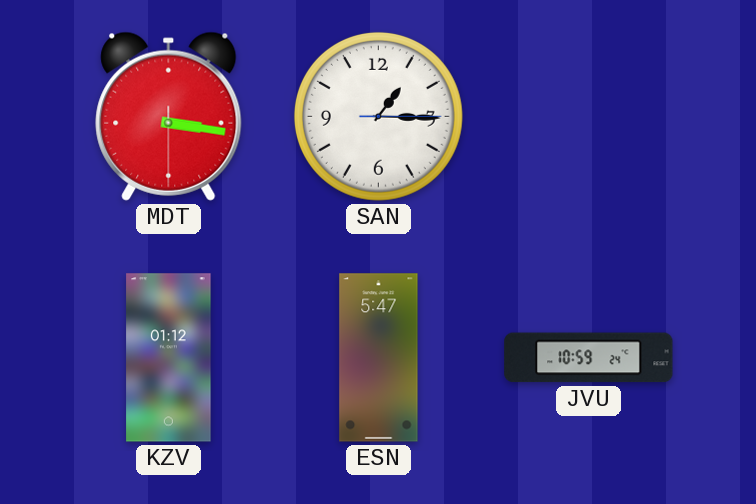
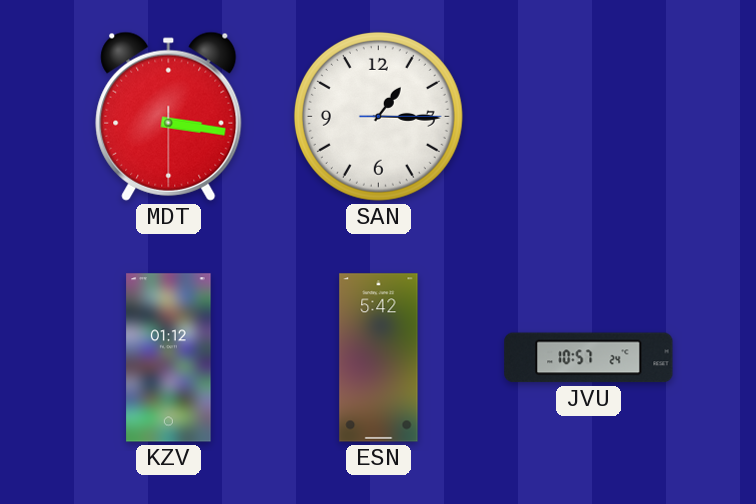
ESN: 5:47 -> 5:42
JVU: 10:59 -> 10:57
